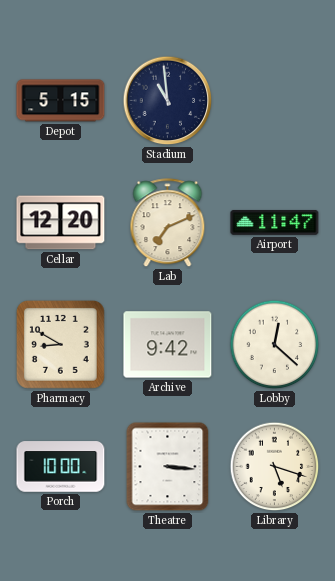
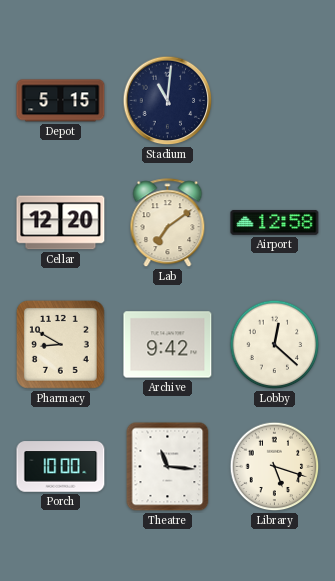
Stadium: 10:59 -> 11:01
Lab: 7:11 -> 7:09
Airport: 11:47 -> 12:58
Theatre: 3:16 -> 11:16
